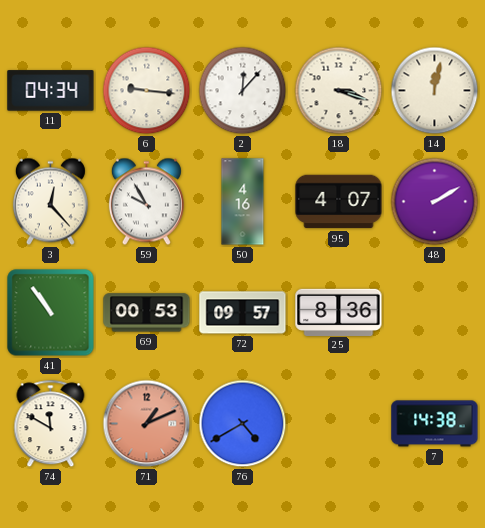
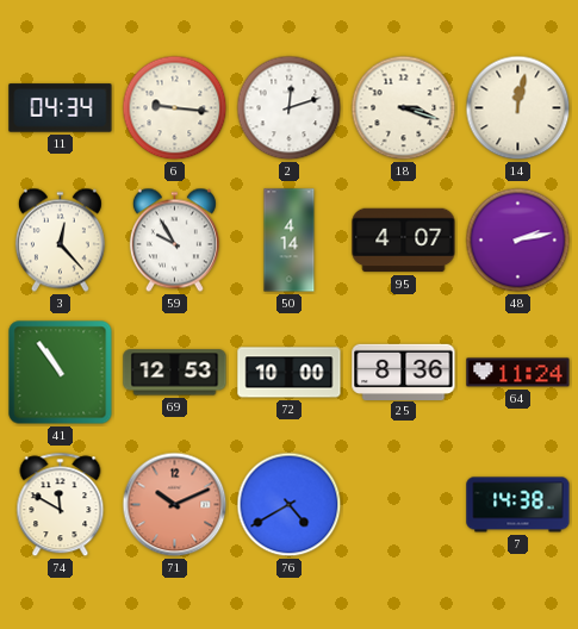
2: 12:07 -> 12:12
50: 4:16 -> 4:14
48: 2:10 -> 2:13
69: 00:53 -> 12:53
72: 09:57 -> 10:00
64: none -> 11:24
71: 1:11 -> 10:11
